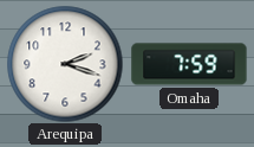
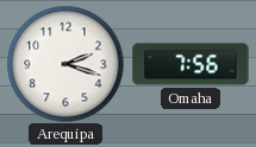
Omaha: 7:59 -> 7:56
